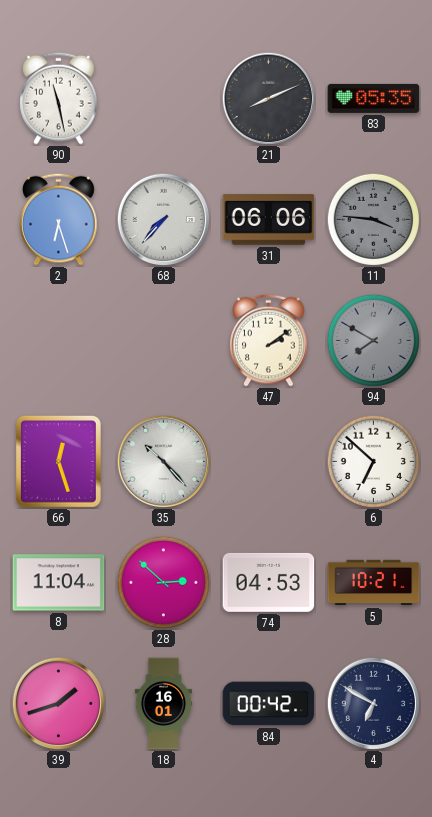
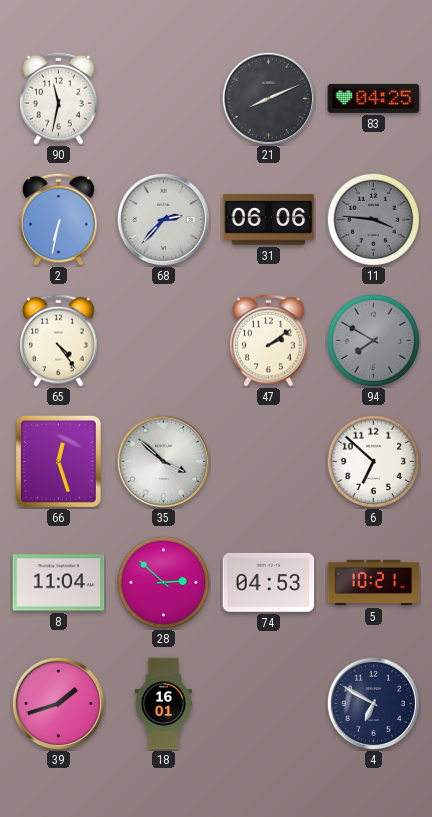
90: 11:28 -> 11:32
83: 05:35 -> 04:25
2: 6:27 -> 6:32
68: 7:37 -> 2:37
65: none -> 4:24
35: 10:23 -> 3:52
84: 00:42 -> none
